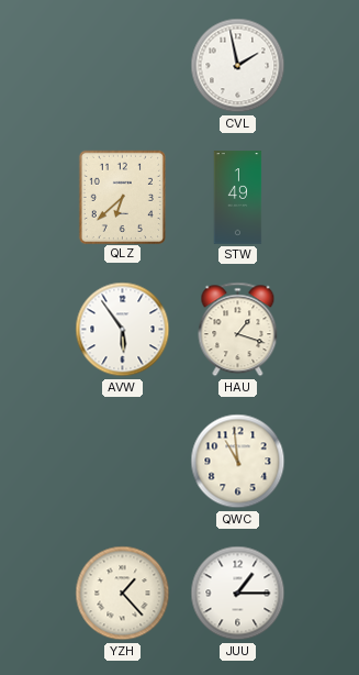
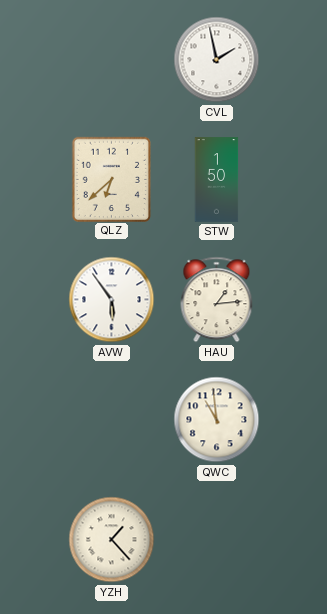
STW: 1:49 -> 1:50
HAU: 1:18 -> 1:14
JUU: 1:15 -> none
